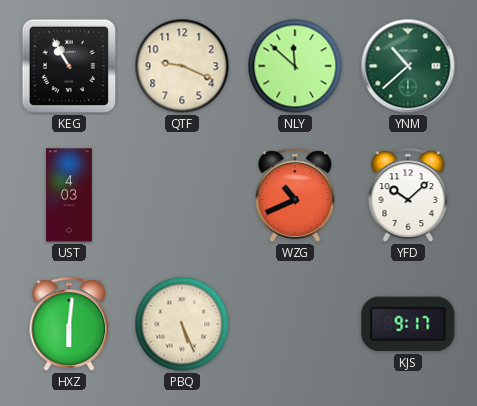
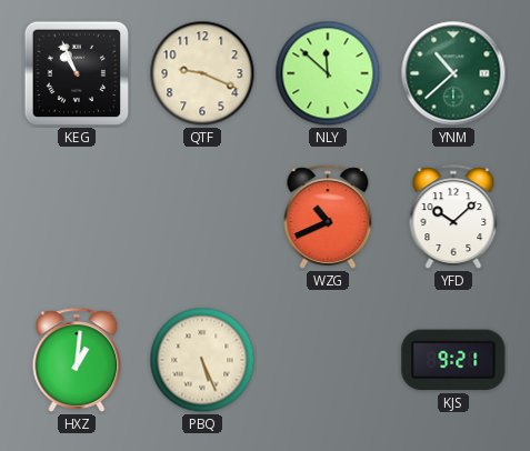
KEG: 10:55 -> 10:56
UST: 4:03 -> none
HXZ: 6:01 -> 1:01
KJS: 9:17 -> 9:21
